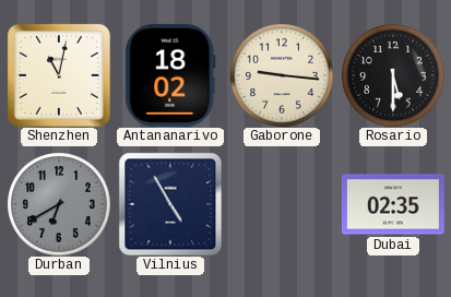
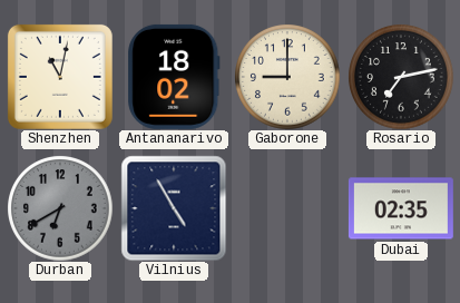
Gaborone: 9:16 -> 9:00
Rosario: 5:30 -> 7:13
